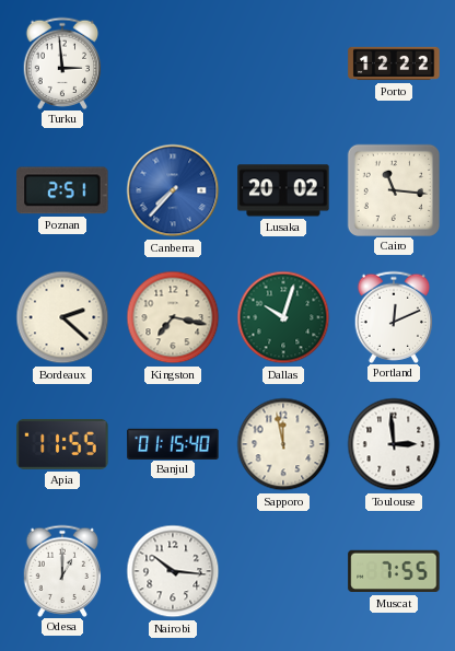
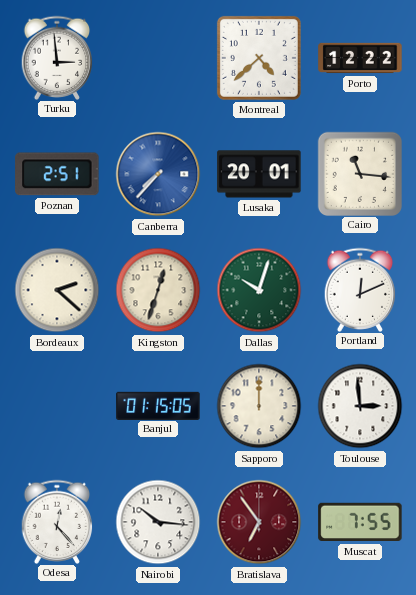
Montreal: none -> 4:38
Lusaka: 20:02 -> 20:01
Kingston: 7:17 -> 12:33
Apia: 11:55 -> none
Banjul: 01:15:40 -> 01:15:05
Sapporo: 11:58 -> 12:00
Odesa: 1:00 -> 12:23
Bratislava: none -> 6:54
